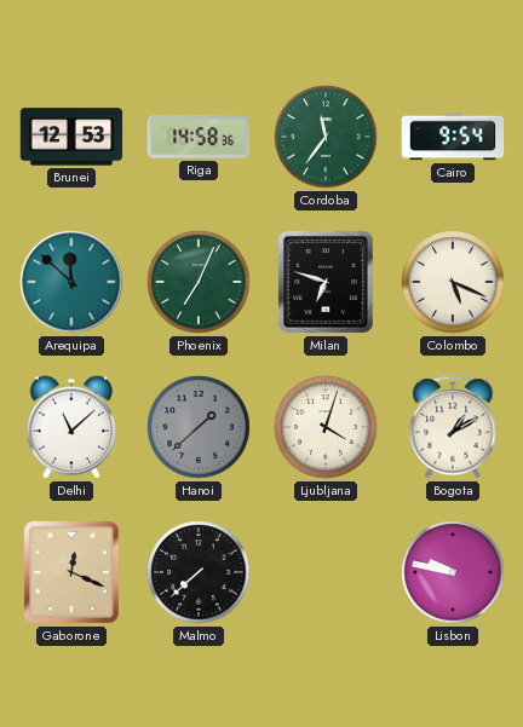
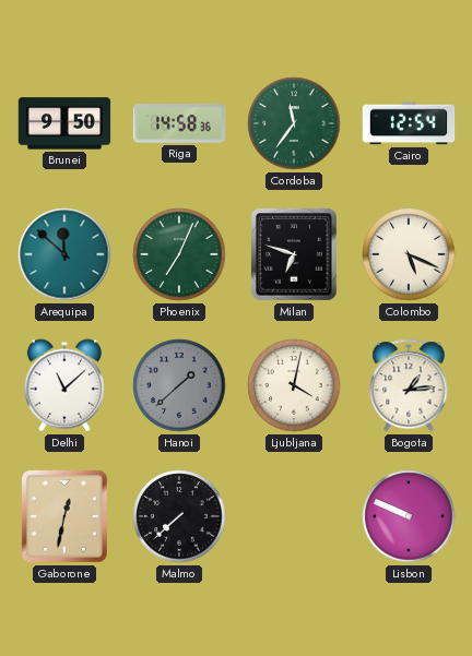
Brunei: 12:53 -> 9:50
Cairo: 9:54 -> 12:54
Ljubljana: 4:03 -> 4:02
Bogota: 1:10 -> 1:14
Gaborone: 12:19 -> 12:32
Lisbon: 9:47 -> 9:49
